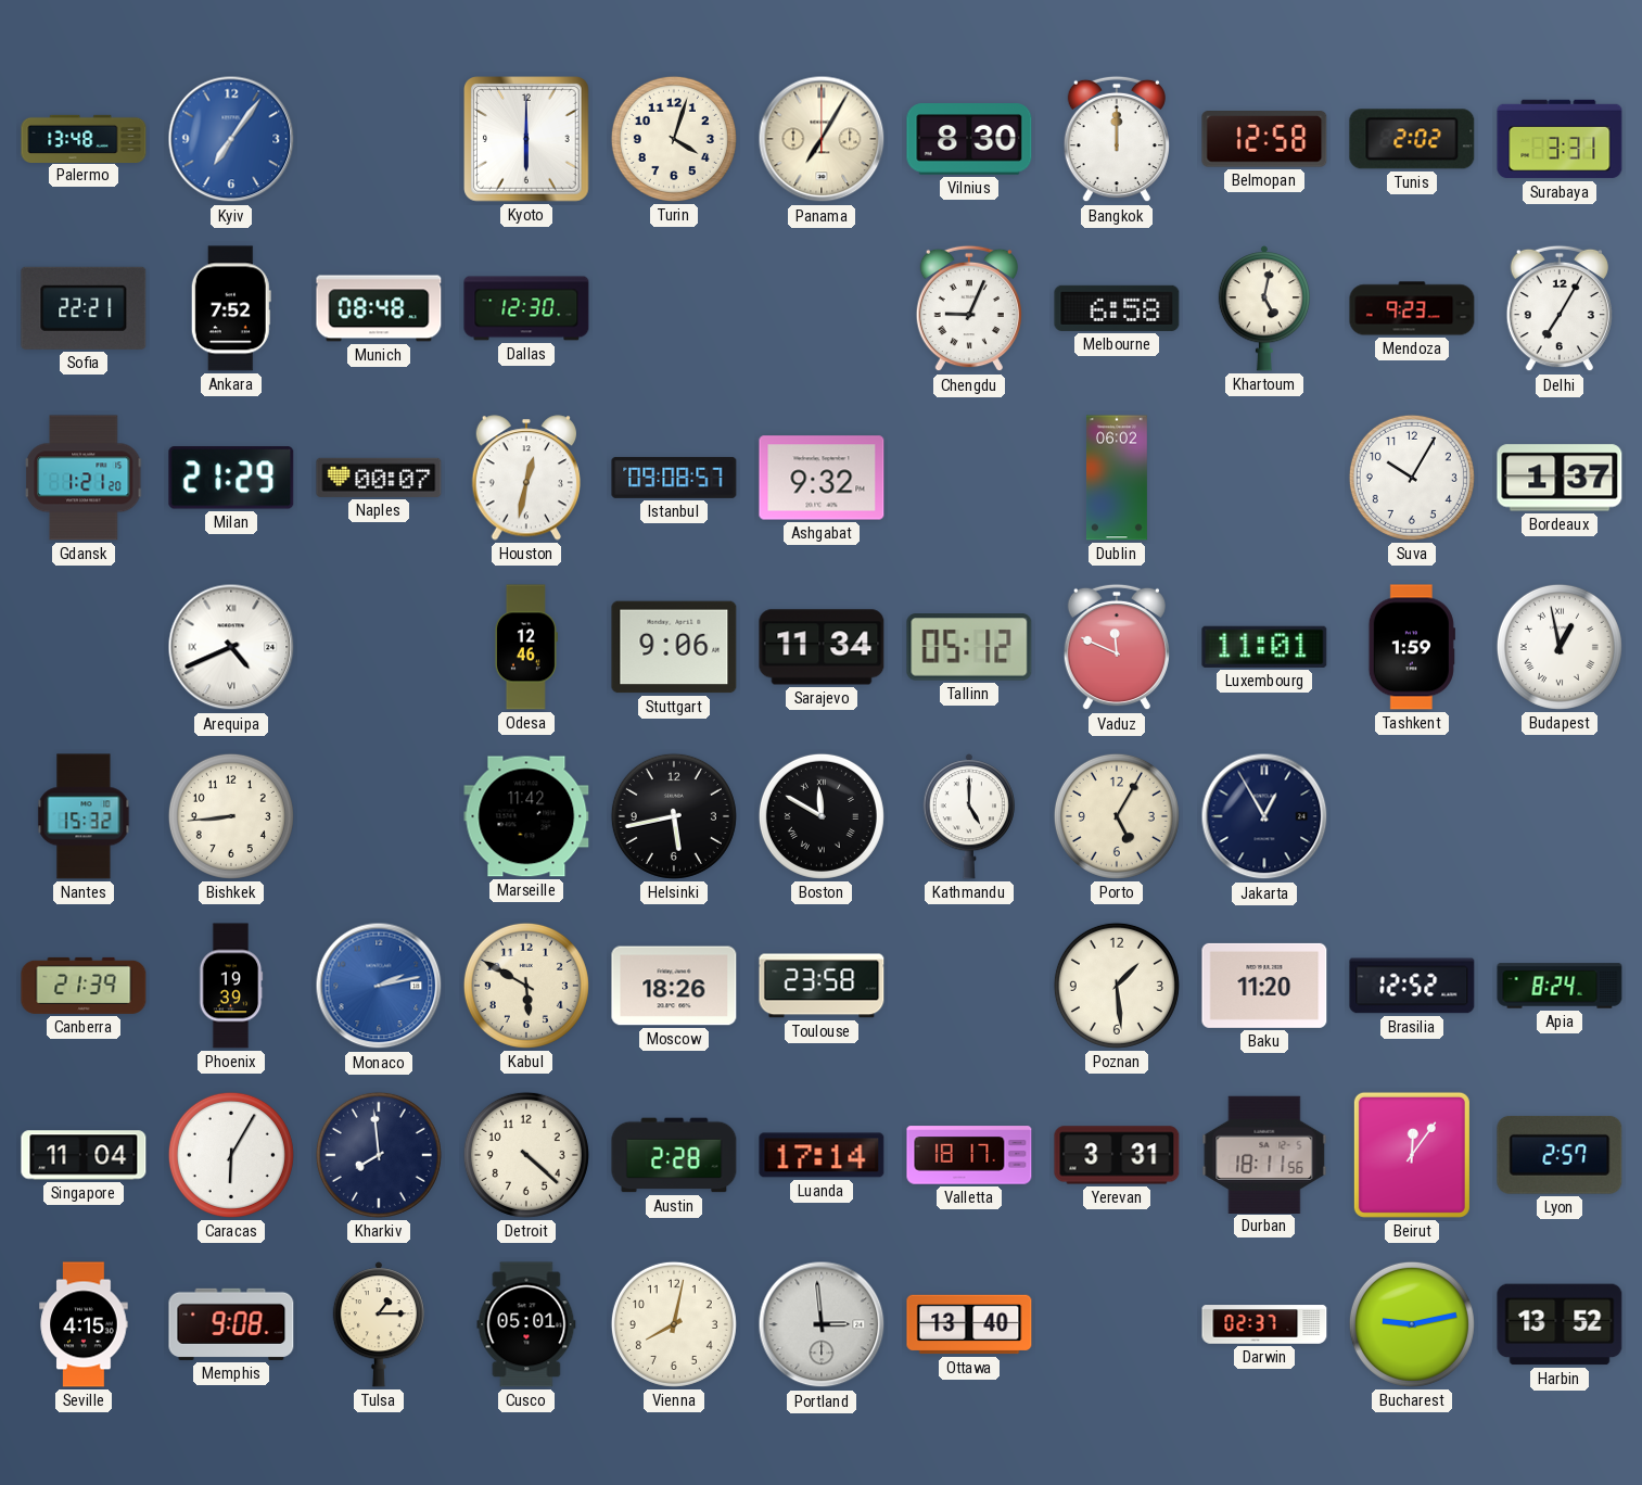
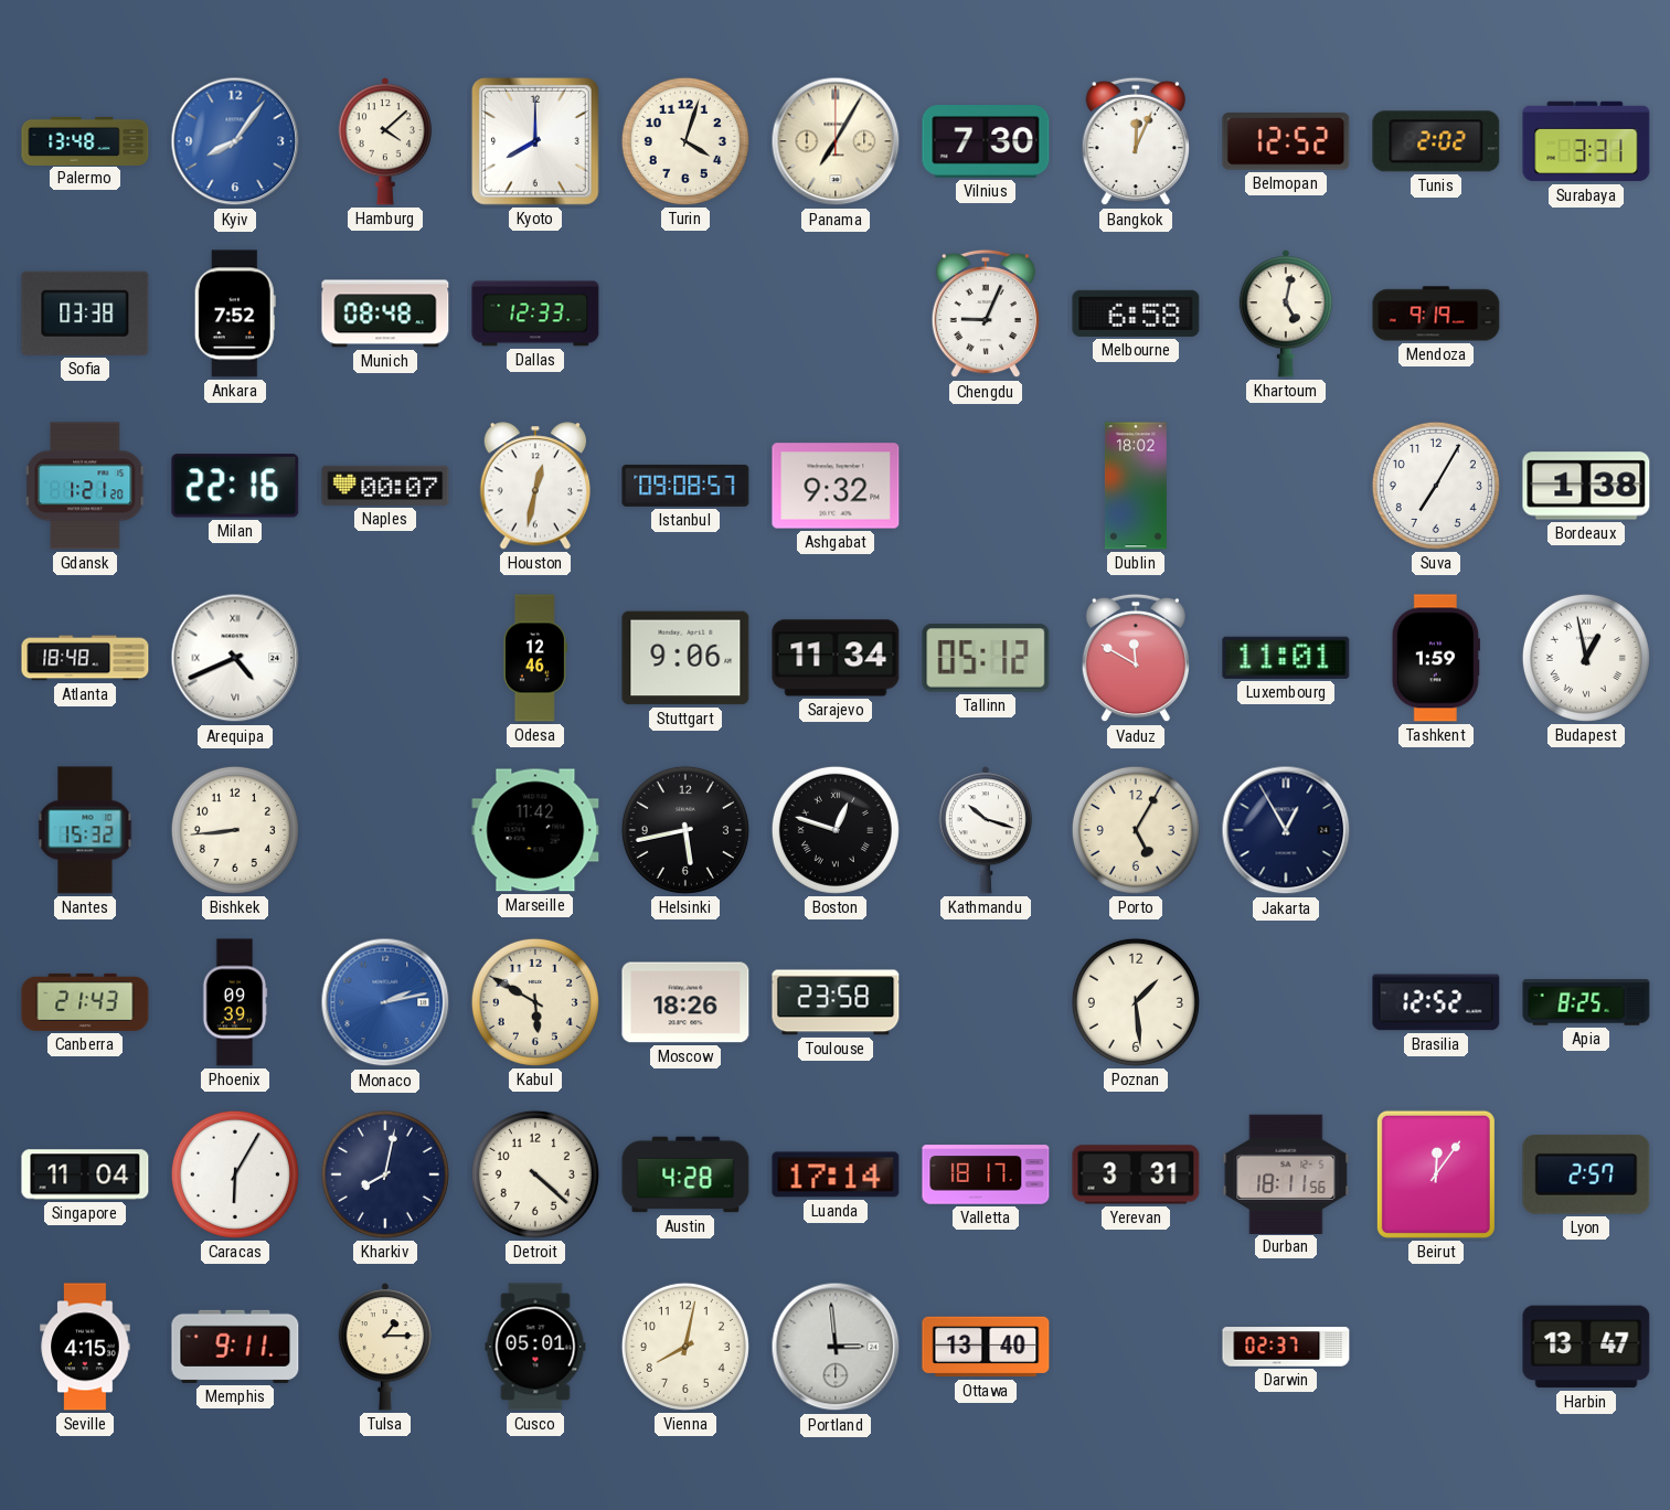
Kyiv: 7:06 -> 8:06
Hamburg: none -> 4:08
Kyoto: 6:00 -> 8:00
Vilnius: 8:30 -> 7:30
Bangkok: 12:00 -> 12:04
Belmopan: 12:58 -> 12:52
Sofia: 22:21 -> 03:38
Dallas: 12:30 -> 12:33
Mendoza: 9:23 -> 9:19
Delhi: 7:05 -> none
Milan: 21:29 -> 22:16
Dublin: 06:02 -> 18:02
Suva: 10:05 -> 7:05
Bordeaux: 1:37 -> 1:38
Atlanta: none -> 18:48
Vaduz: 11:49 -> 11:50
Boston: 11:50 -> 12:48
Kathmandu: 5:00 -> 10:18
Canberra: 21:39 -> 21:43
Phoenix: 19:39 -> 09:39
Baku: 11:20 -> none
Apia: 8:24 -> 8:25
Kharkiv: 7:59 -> 8:02
Austin: 2:28 -> 4:28
Memphis: 9:08 -> 9:11
Bucharest: 9:13 -> none
Harbin: 13:52 -> 13:47
